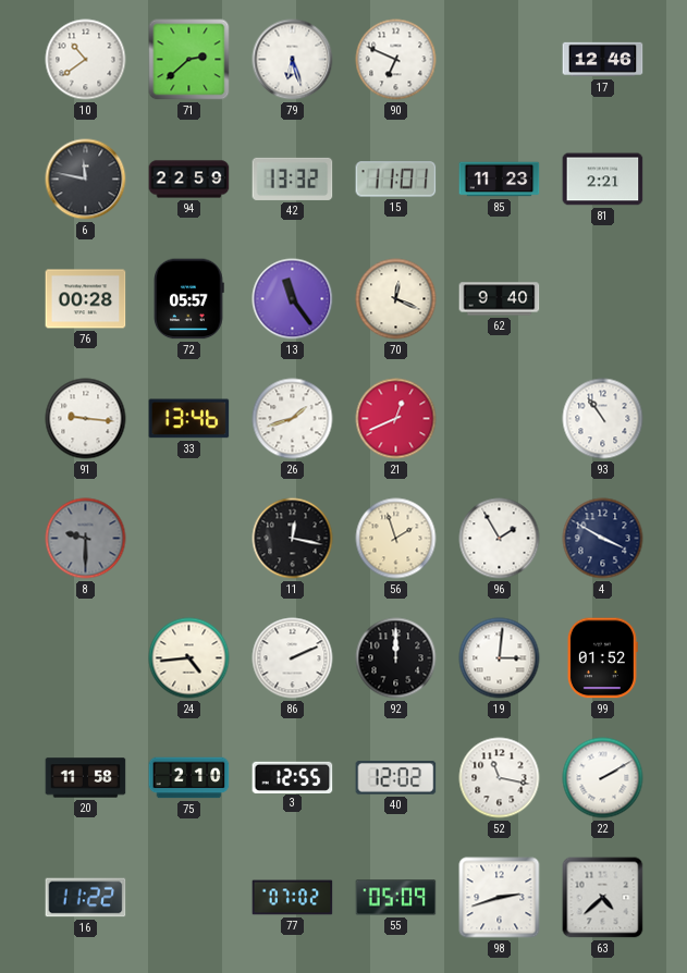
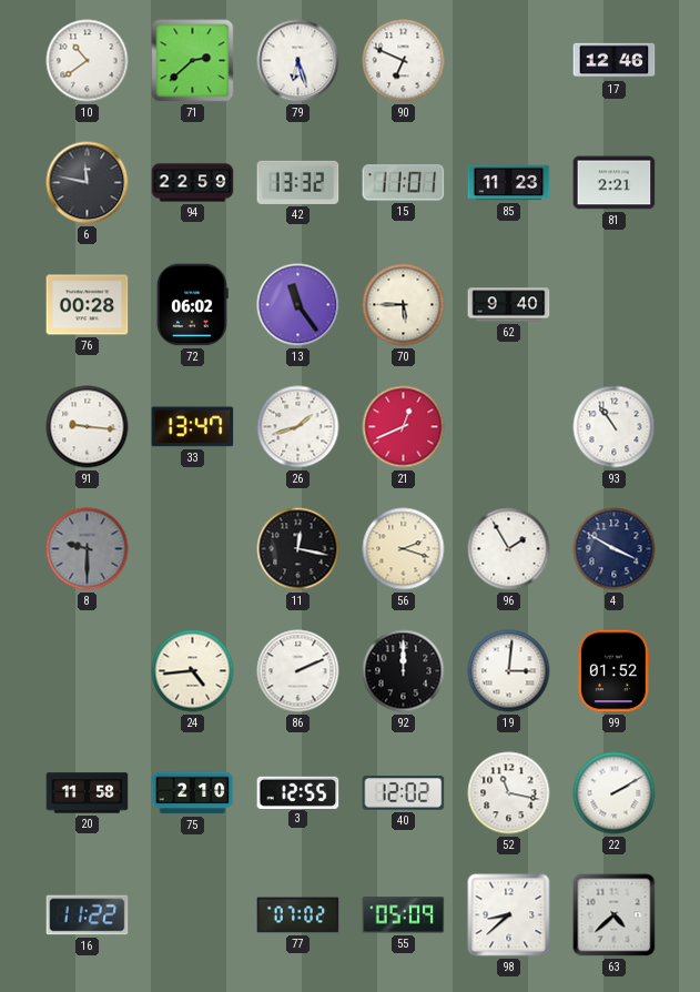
72: 05:57 -> 06:02
70: 12:19 -> 5:45
33: 13:46 -> 13:47
56: 1:57 -> 2:18
98: 2:42 -> 8:38
